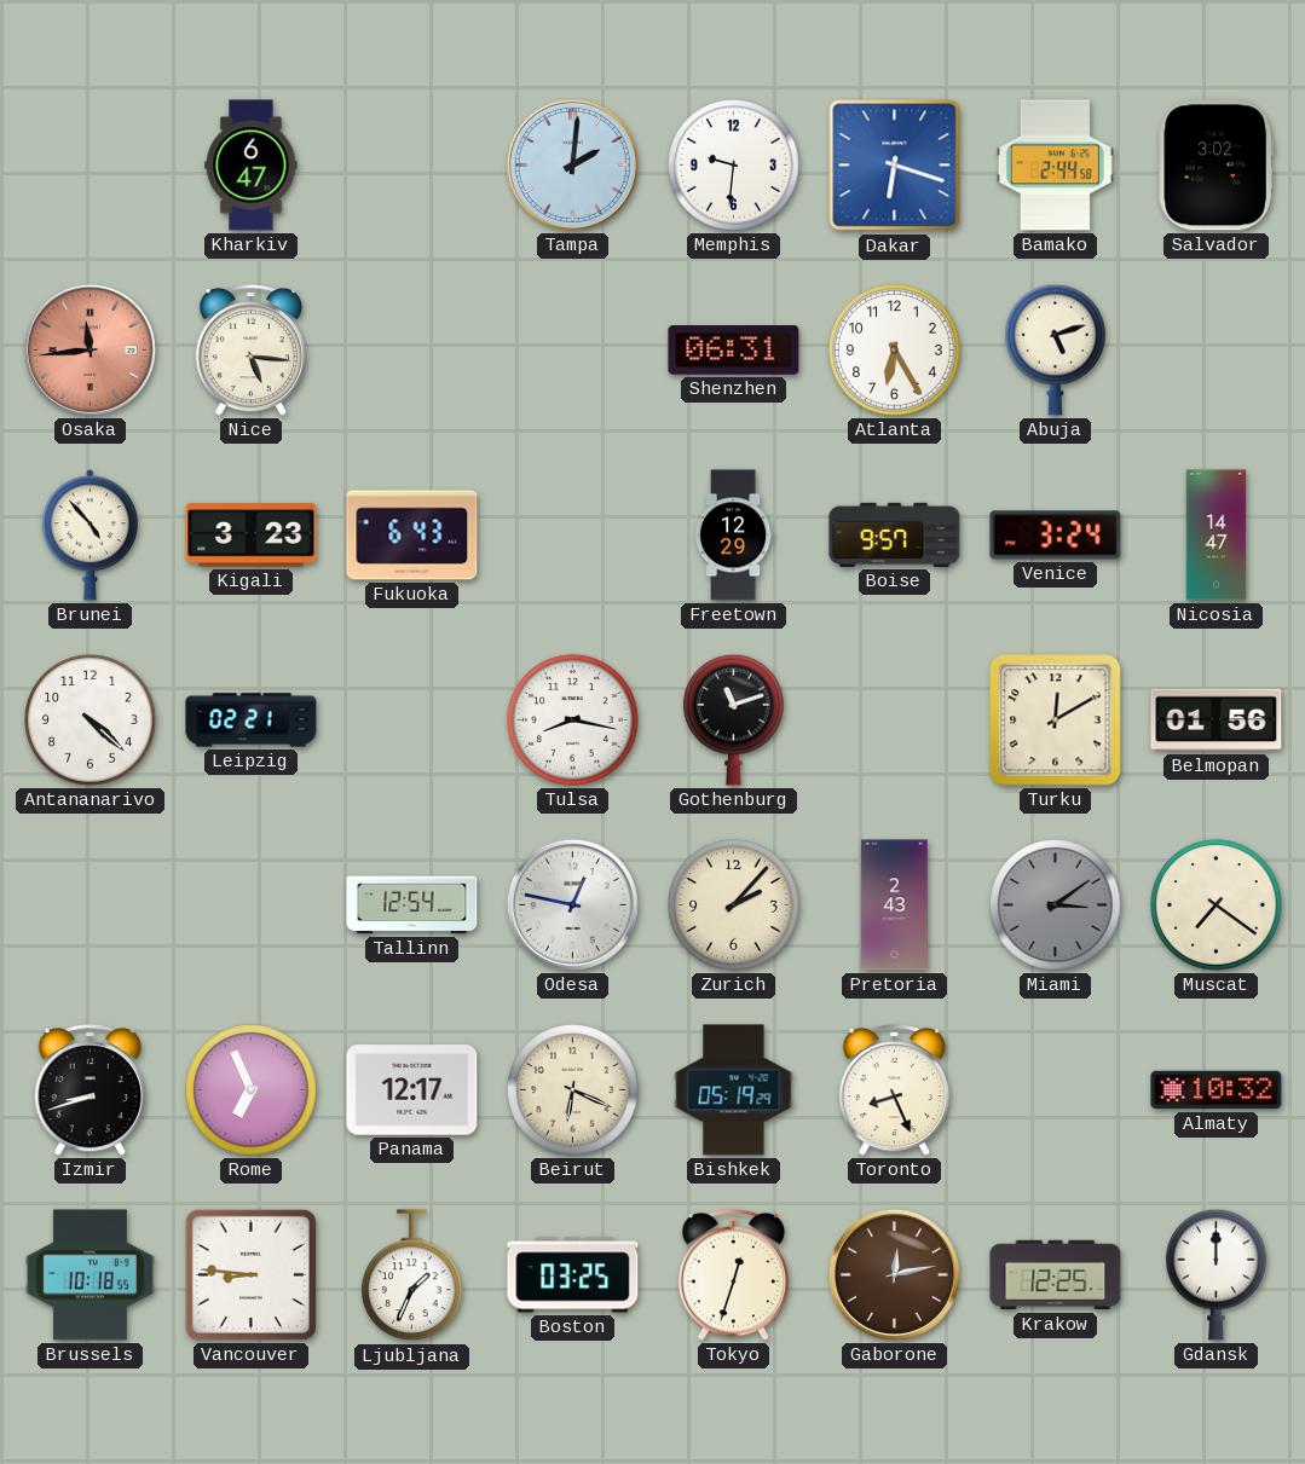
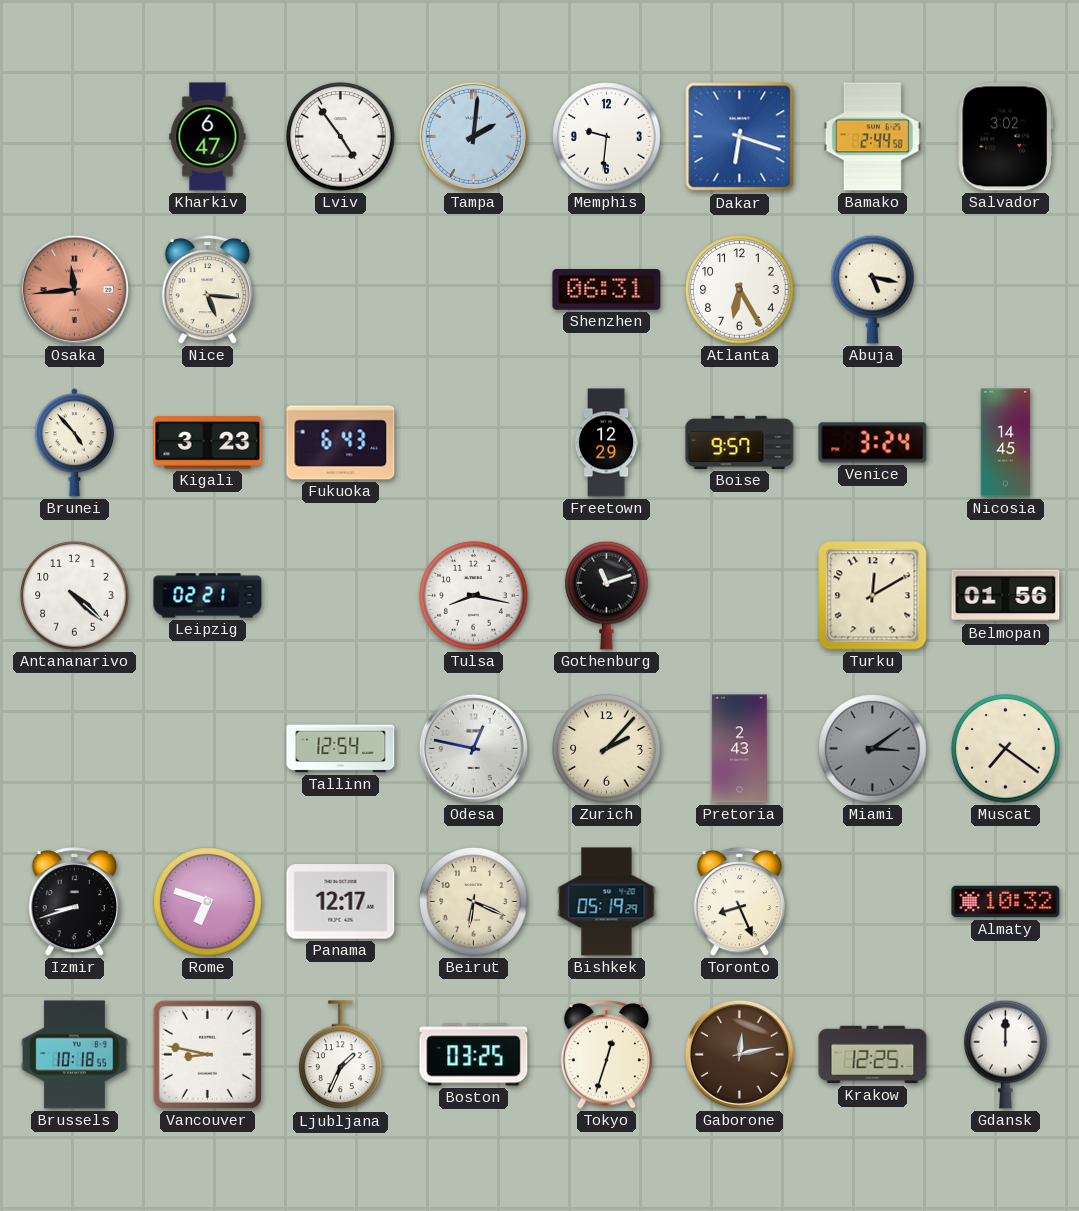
Lviv: none -> 4:54
Abuja: 5:12 -> 5:17
Nicosia: 14:47 -> 14:45
Rome: 6:56 -> 6:48
Vancouver: 8:46 -> 8:47
